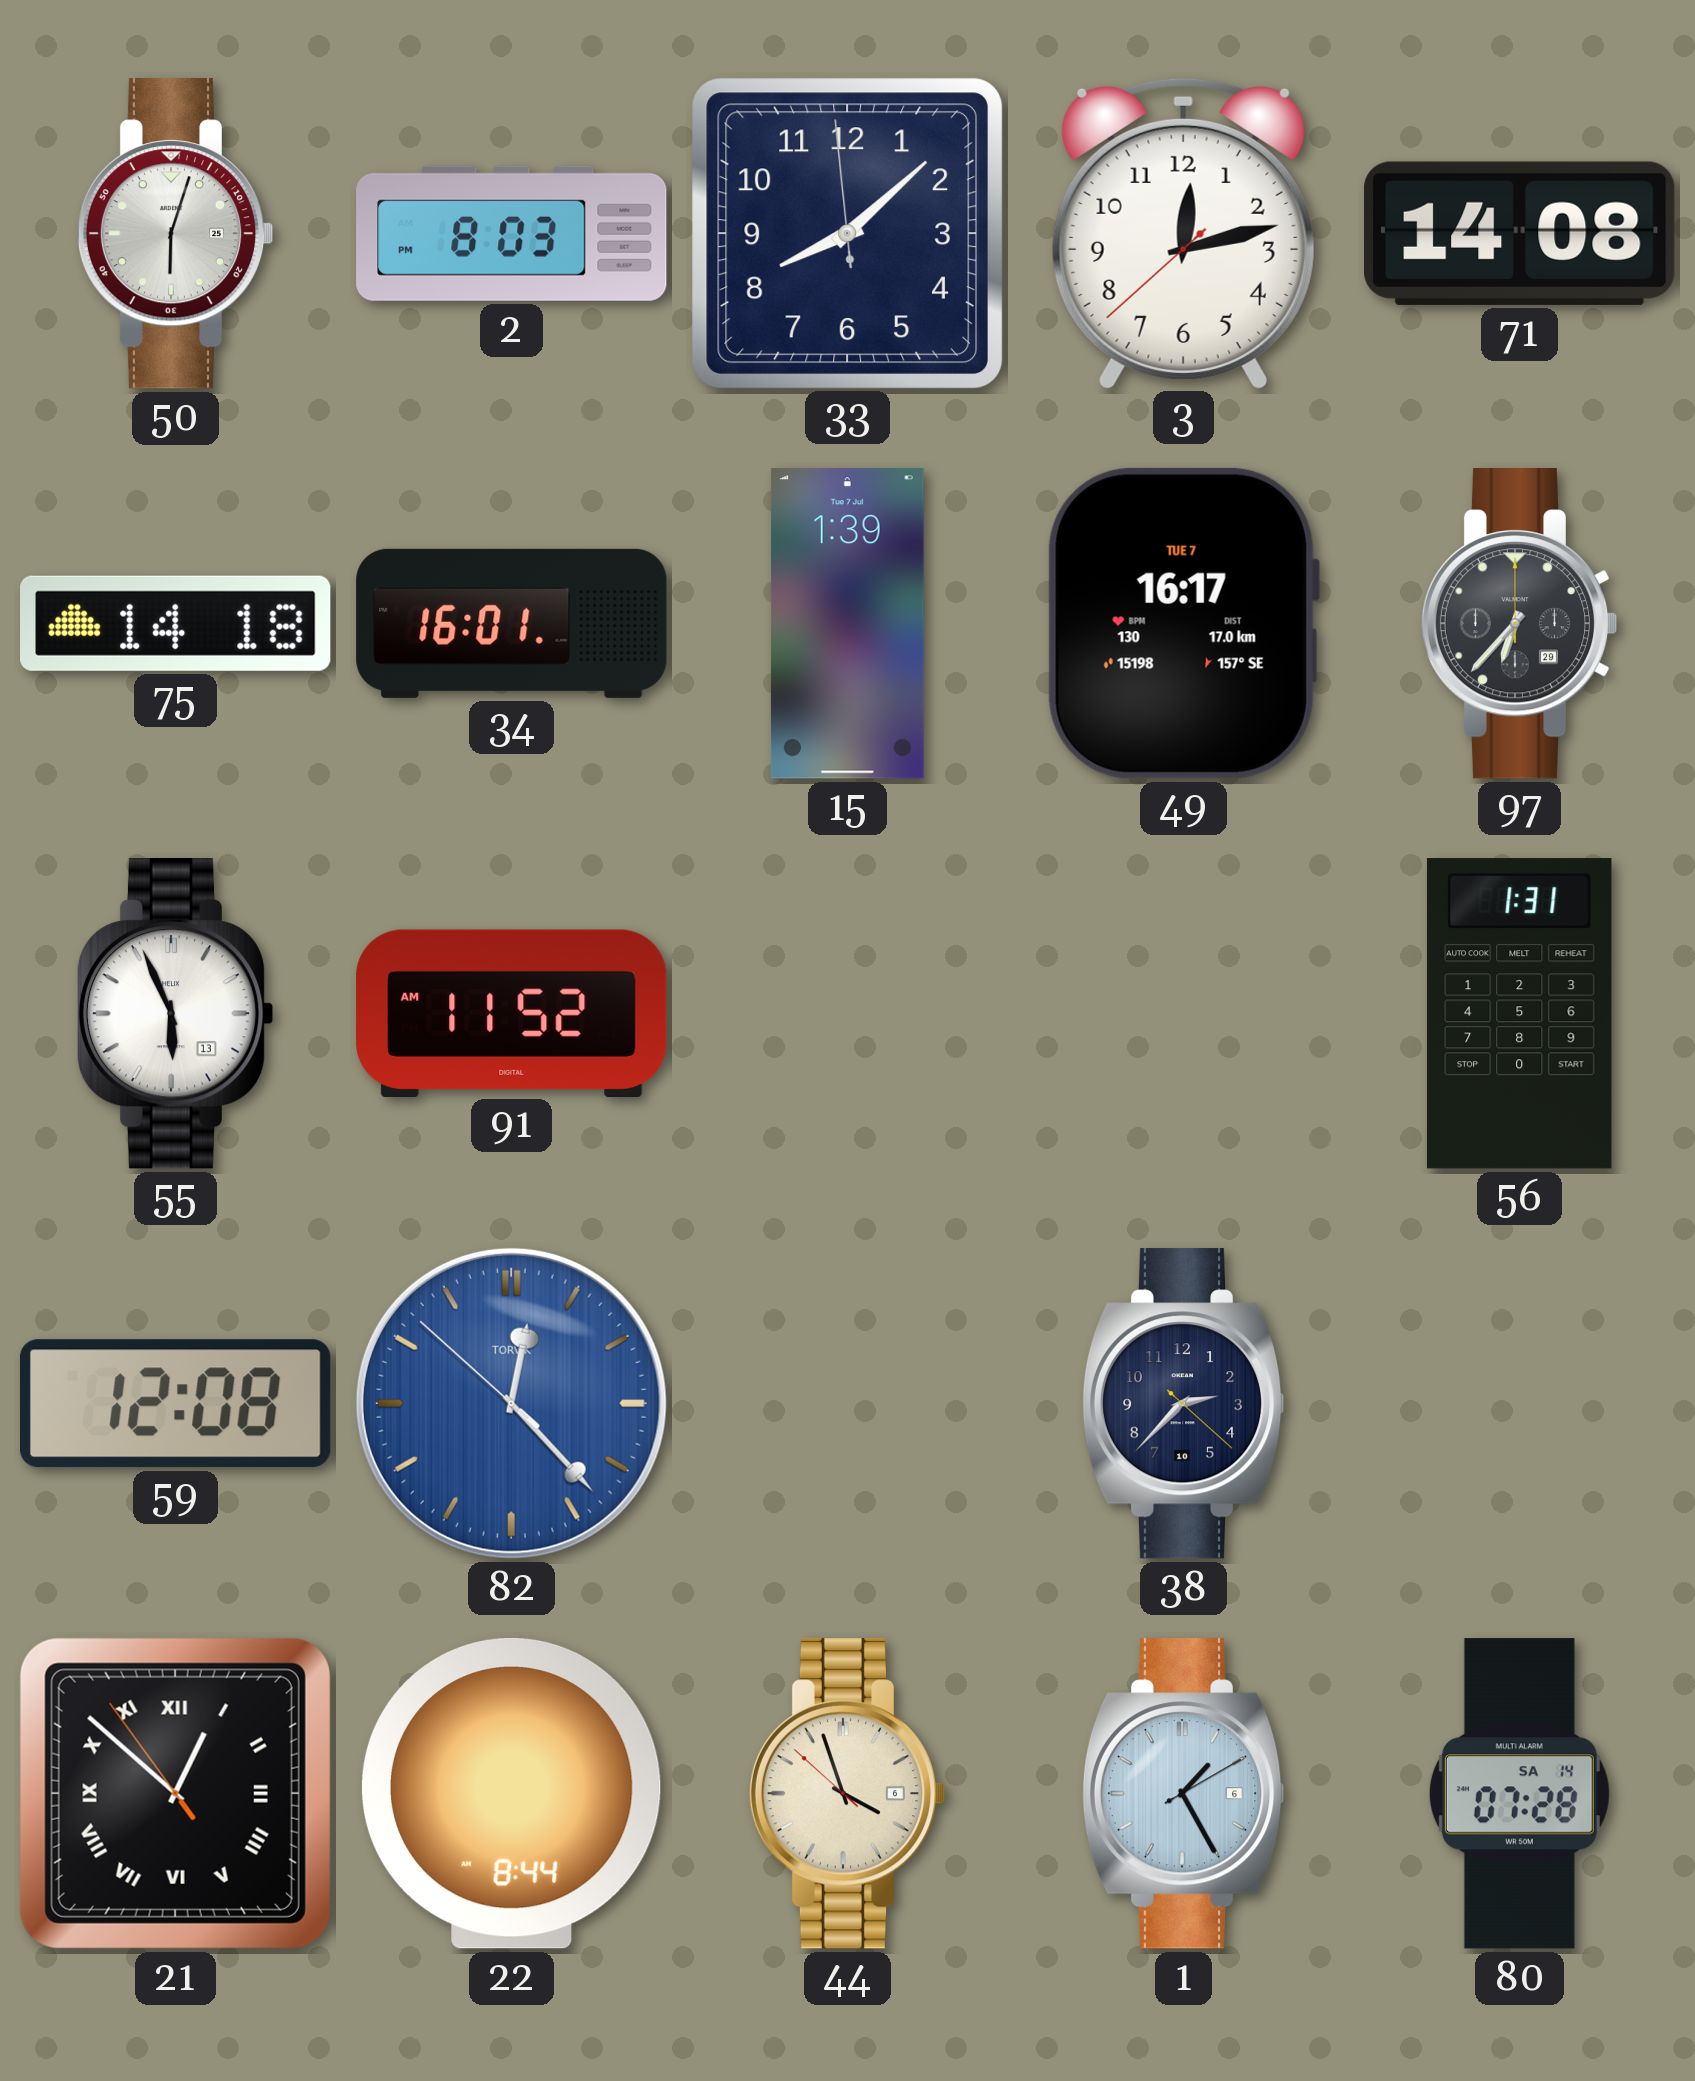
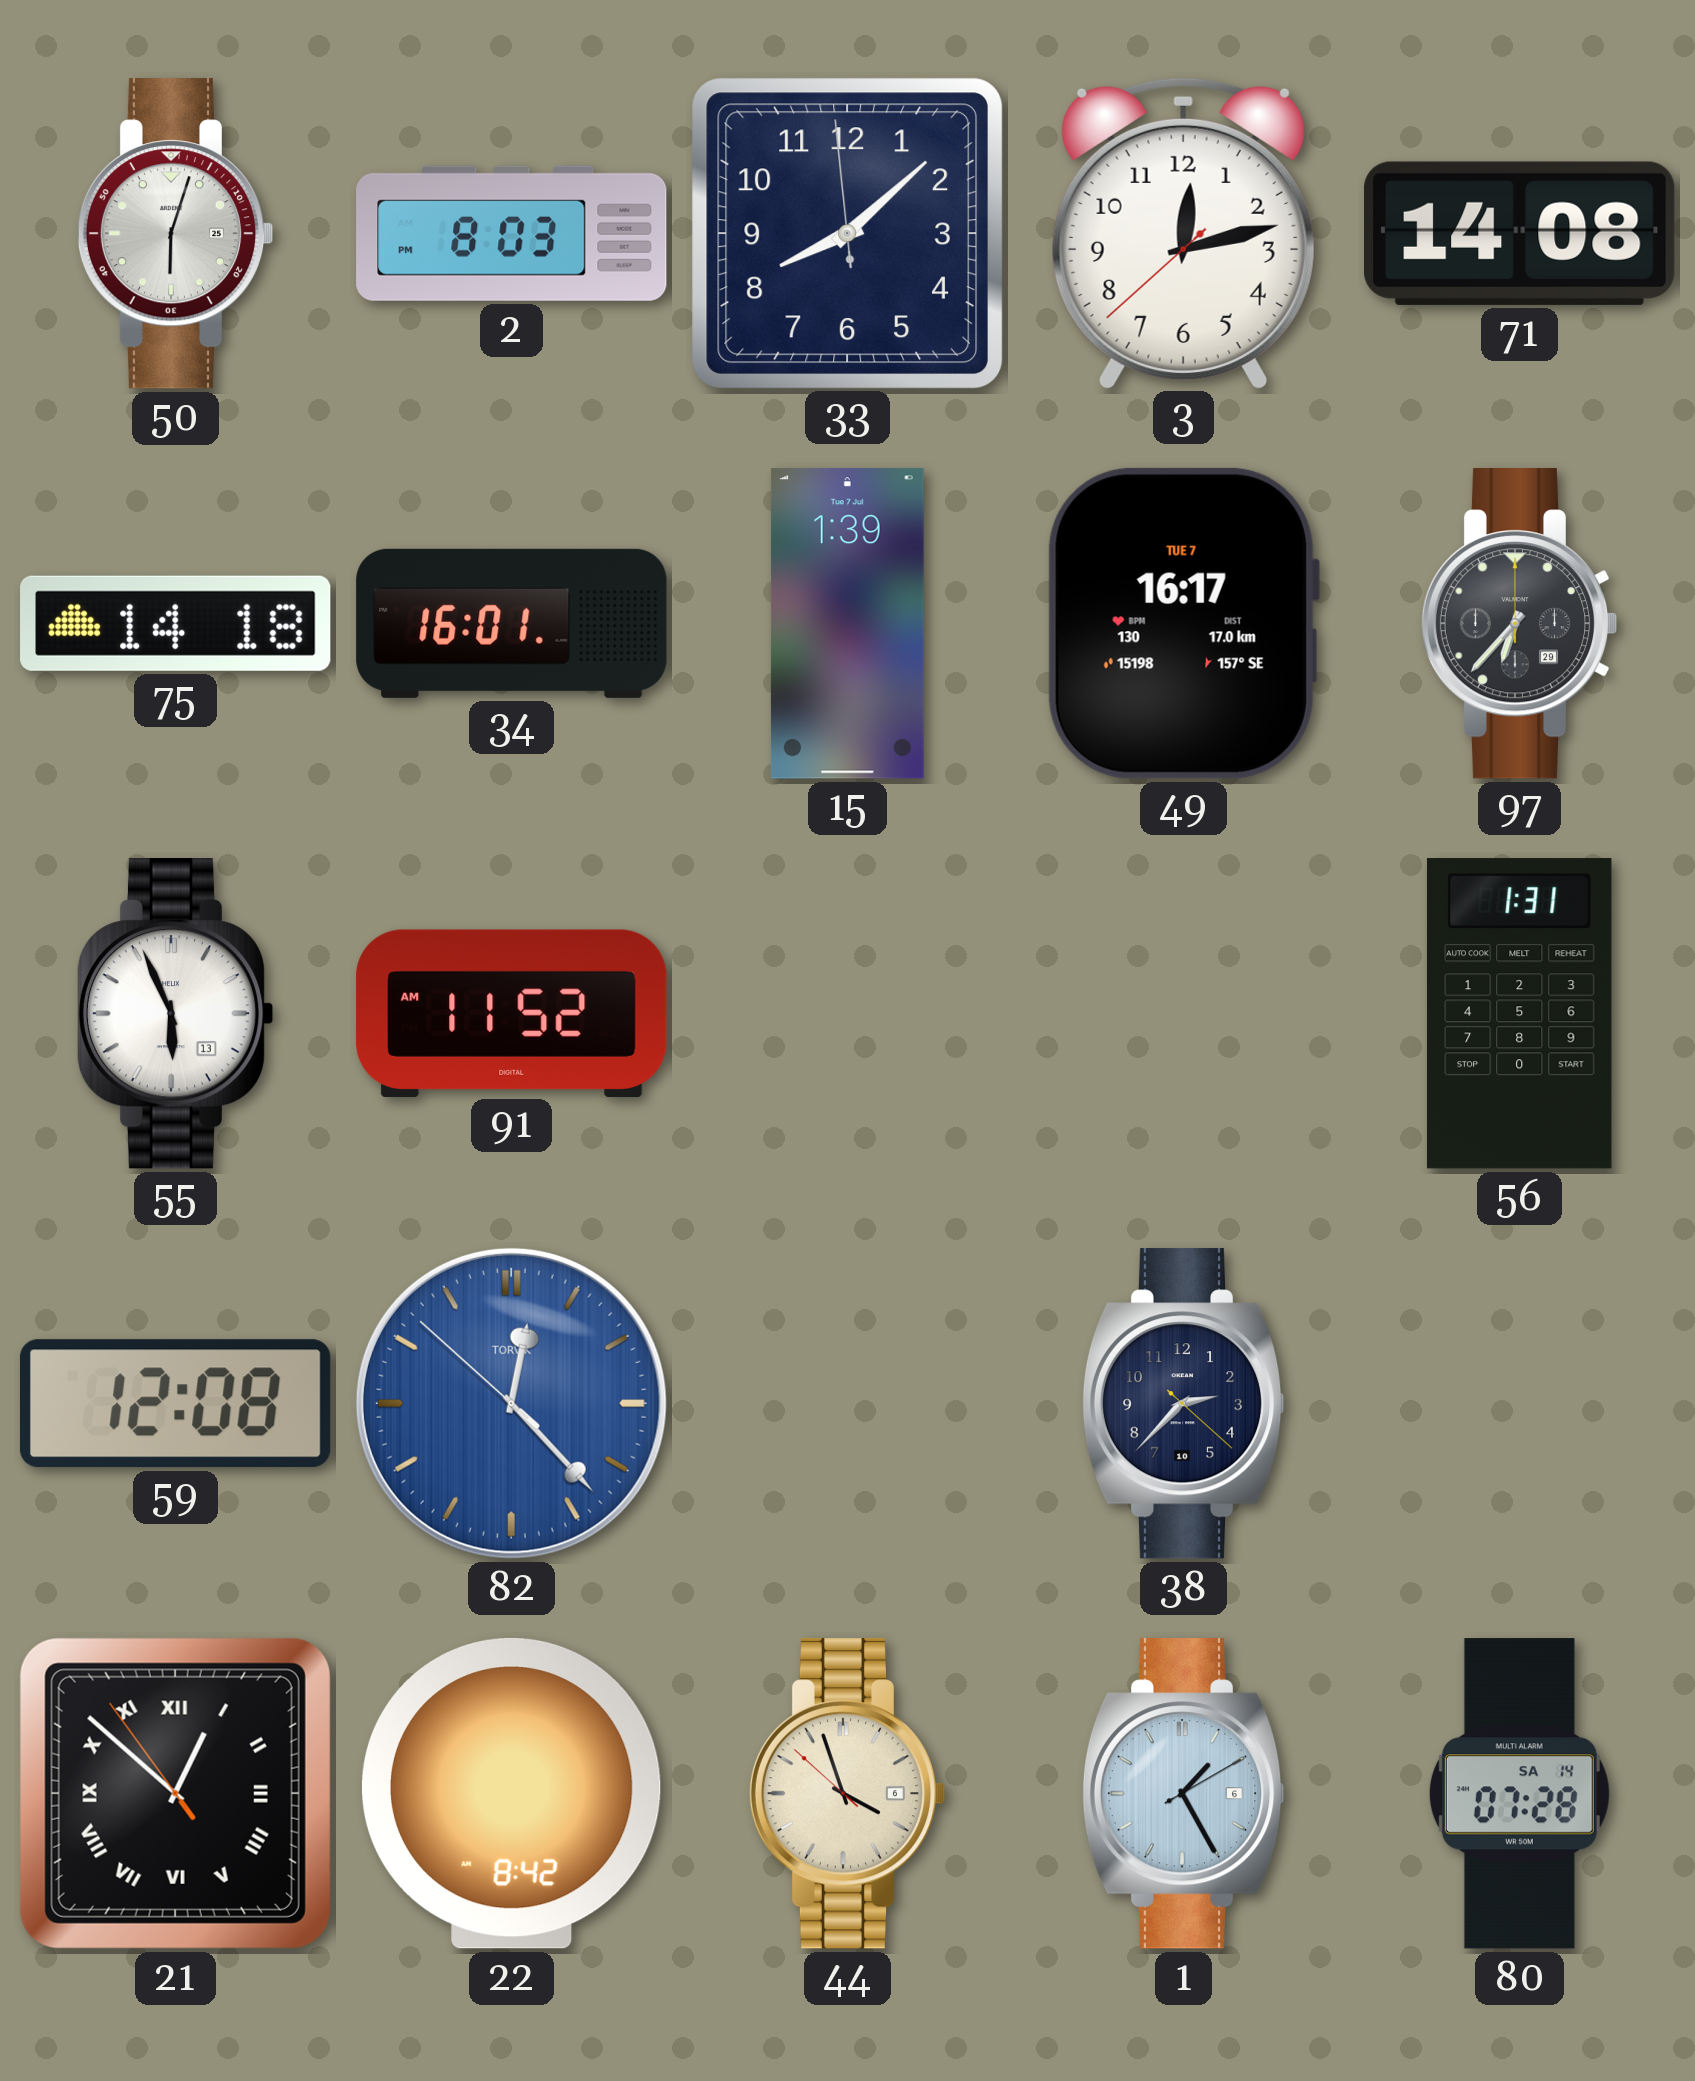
22: 8:44 -> 8:42
